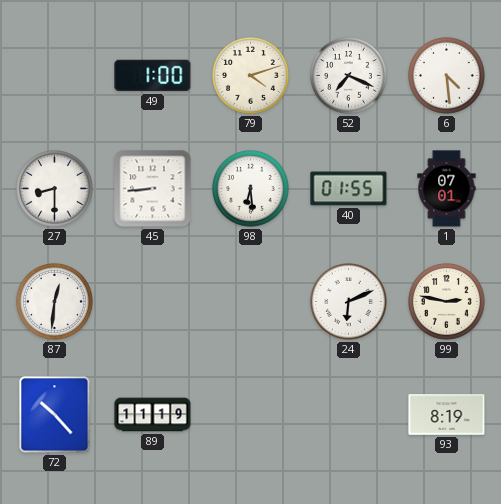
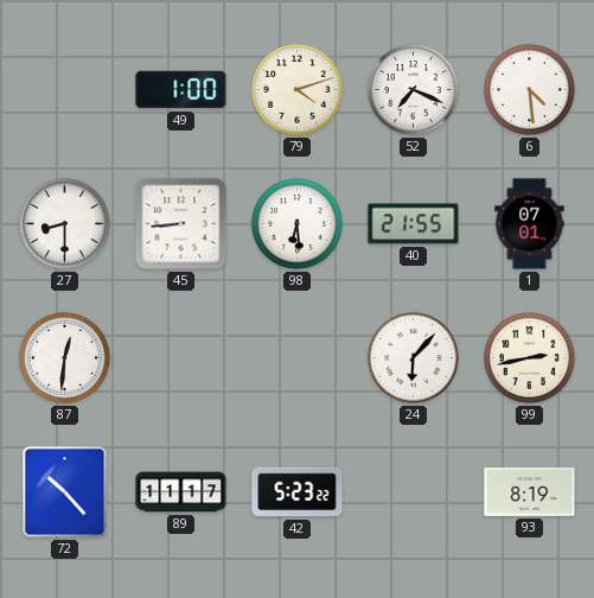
40: 01:55 -> 21:55
24: 6:11 -> 6:07
99: 2:47 -> 2:43
89: 11:19 -> 11:17
42: none -> 5:23
